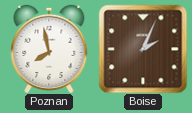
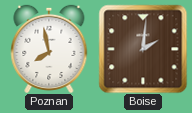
Boise: 2:04 -> 2:01
